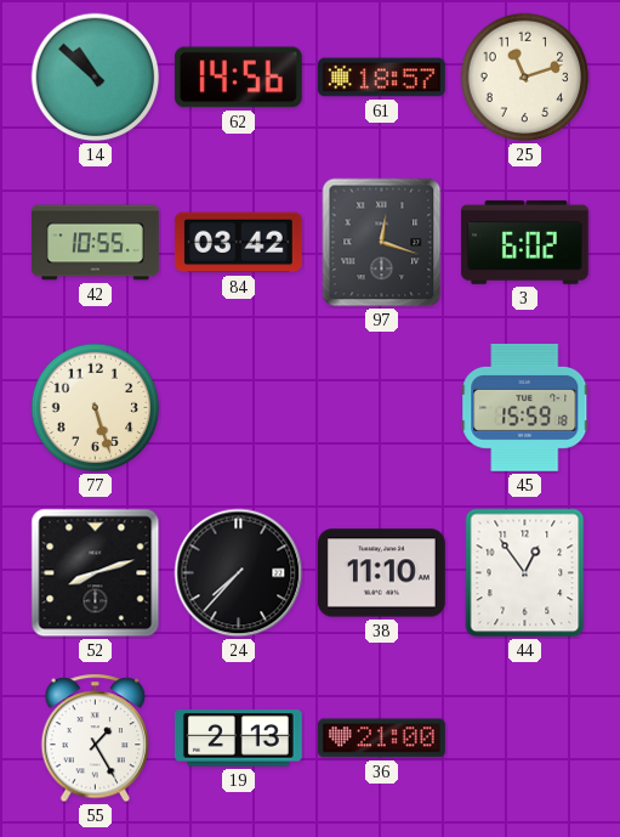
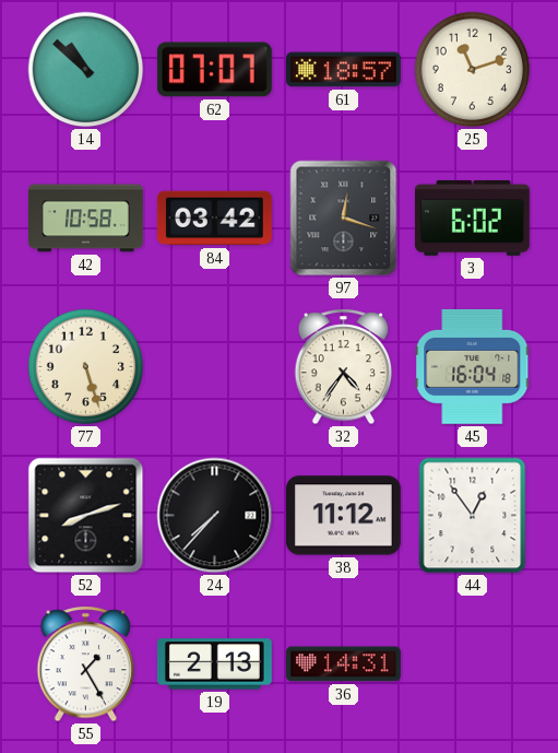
62: 14:56 -> 07:07
42: 10:55 -> 10:58
32: none -> 4:36
45: 15:59 -> 16:04
38: 11:10 -> 11:12
36: 21:00 -> 14:31
